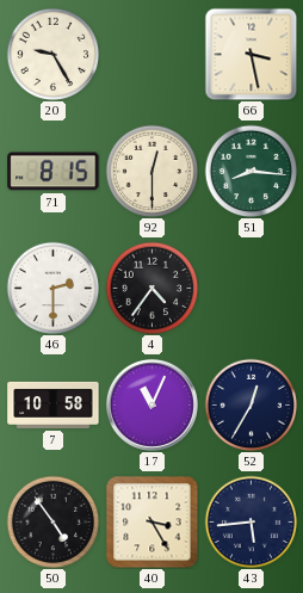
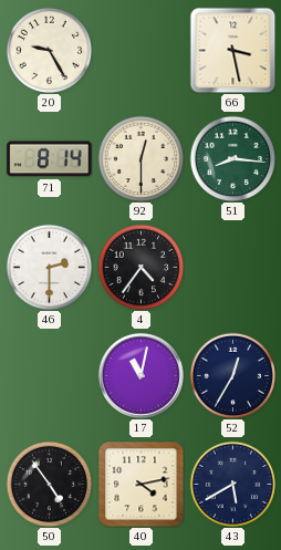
71: 8:15 -> 8:14
7: 10:58 -> none
17: 11:04 -> 11:02
40: 3:25 -> 4:13
43: 5:44 -> 5:40
